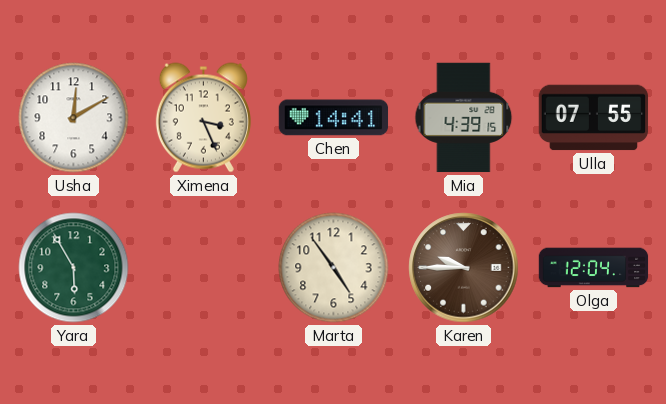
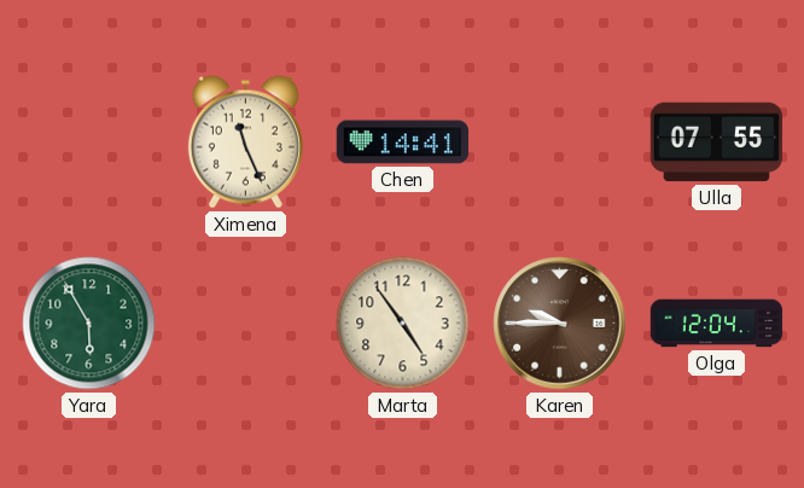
Usha: 12:10 -> none
Ximena: 3:26 -> 11:26
Mia: 4:39 -> none
